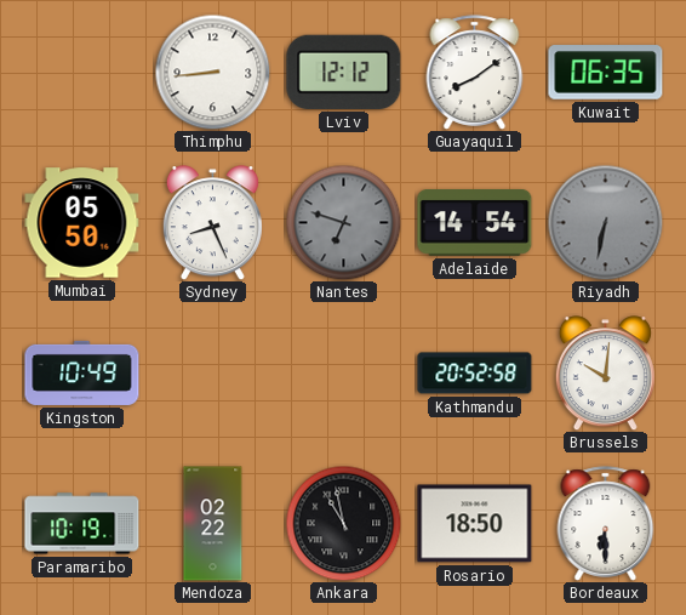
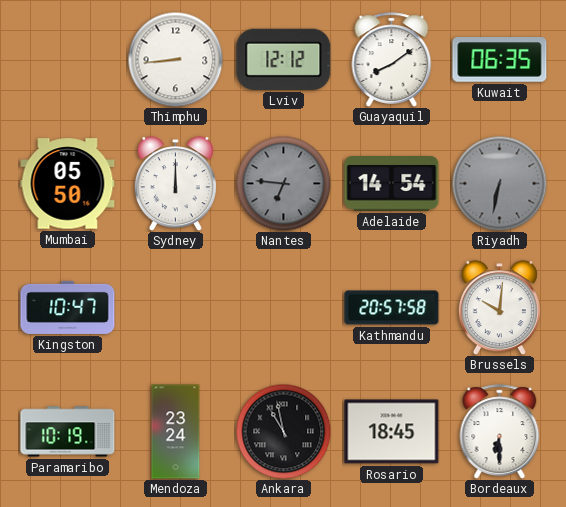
Sydney: 8:26 -> 12:00
Nantes: 6:48 -> 6:46
Kingston: 10:49 -> 10:47
Kathmandu: 20:52 -> 20:57
Mendoza: 02:22 -> 23:24
Rosario: 18:50 -> 18:45
